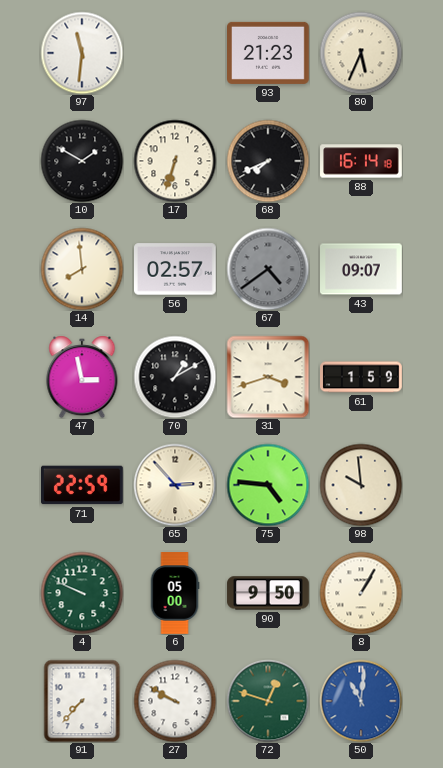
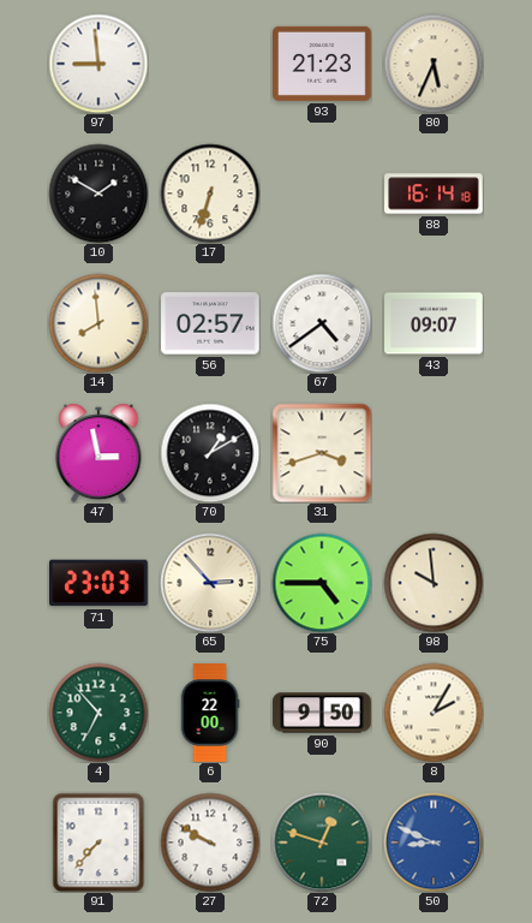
97: 11:31 -> 8:59
68: 7:41 -> none
67 dial: grey -> white
61: 1:59 -> none
71: 22:59 -> 23:03
75: 4:46 -> 4:45
4: 9:49 -> 6:53
6: 05:00 -> 22:00
8: 1:05 -> 2:05
50: 11:01 -> 8:49
